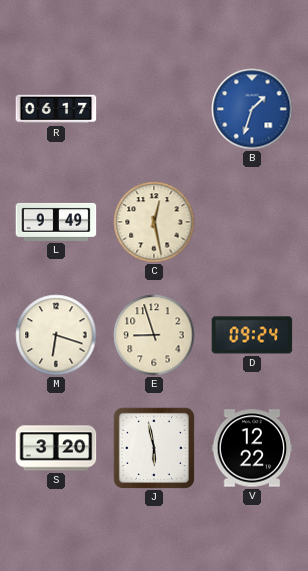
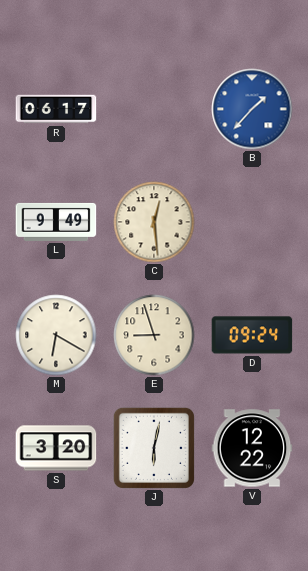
B: 1:33 -> 1:37
C: 12:28 -> 12:29
M: 6:18 -> 6:20
J: 5:58 -> 6:02
